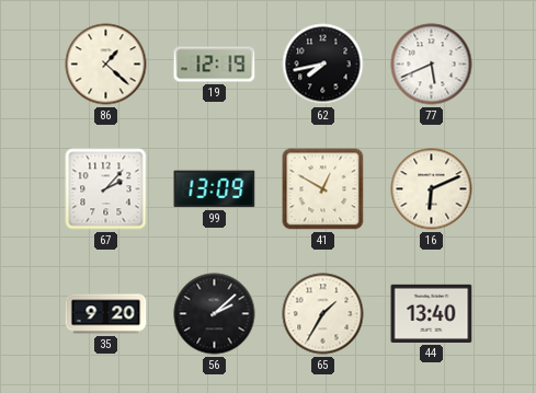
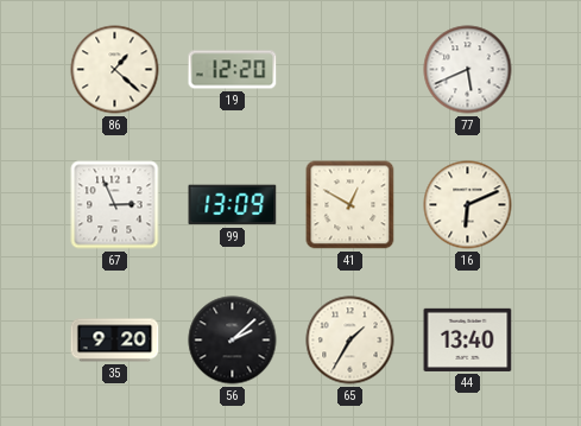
19: 12:19 -> 12:20
62: 7:43 -> none
67: 2:07 -> 2:56
